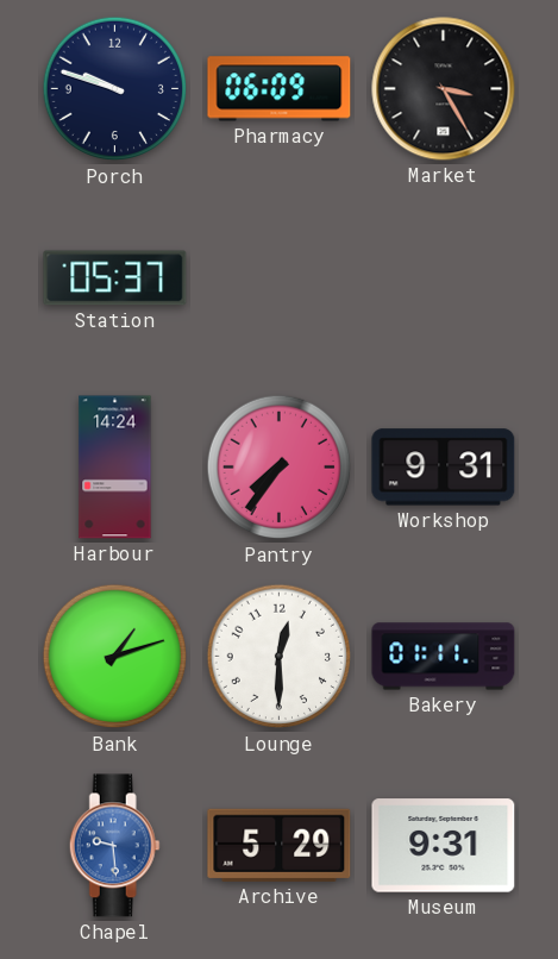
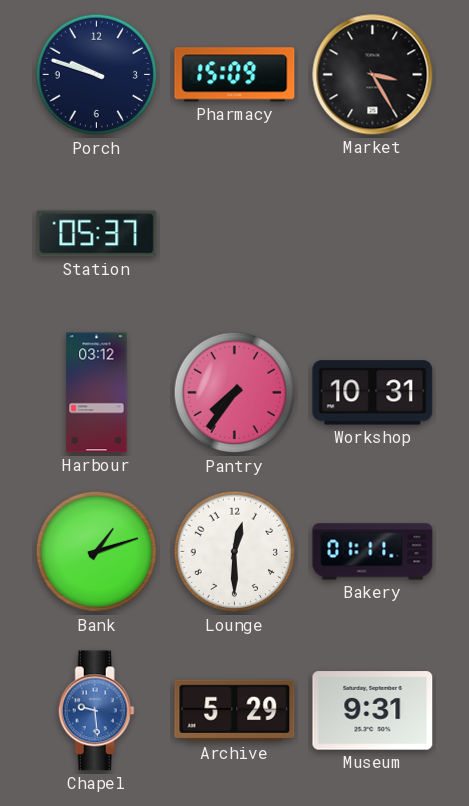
Pharmacy: 06:09 -> 15:09
Harbour: 14:24 -> 03:12
Workshop: 9:31 -> 10:31
